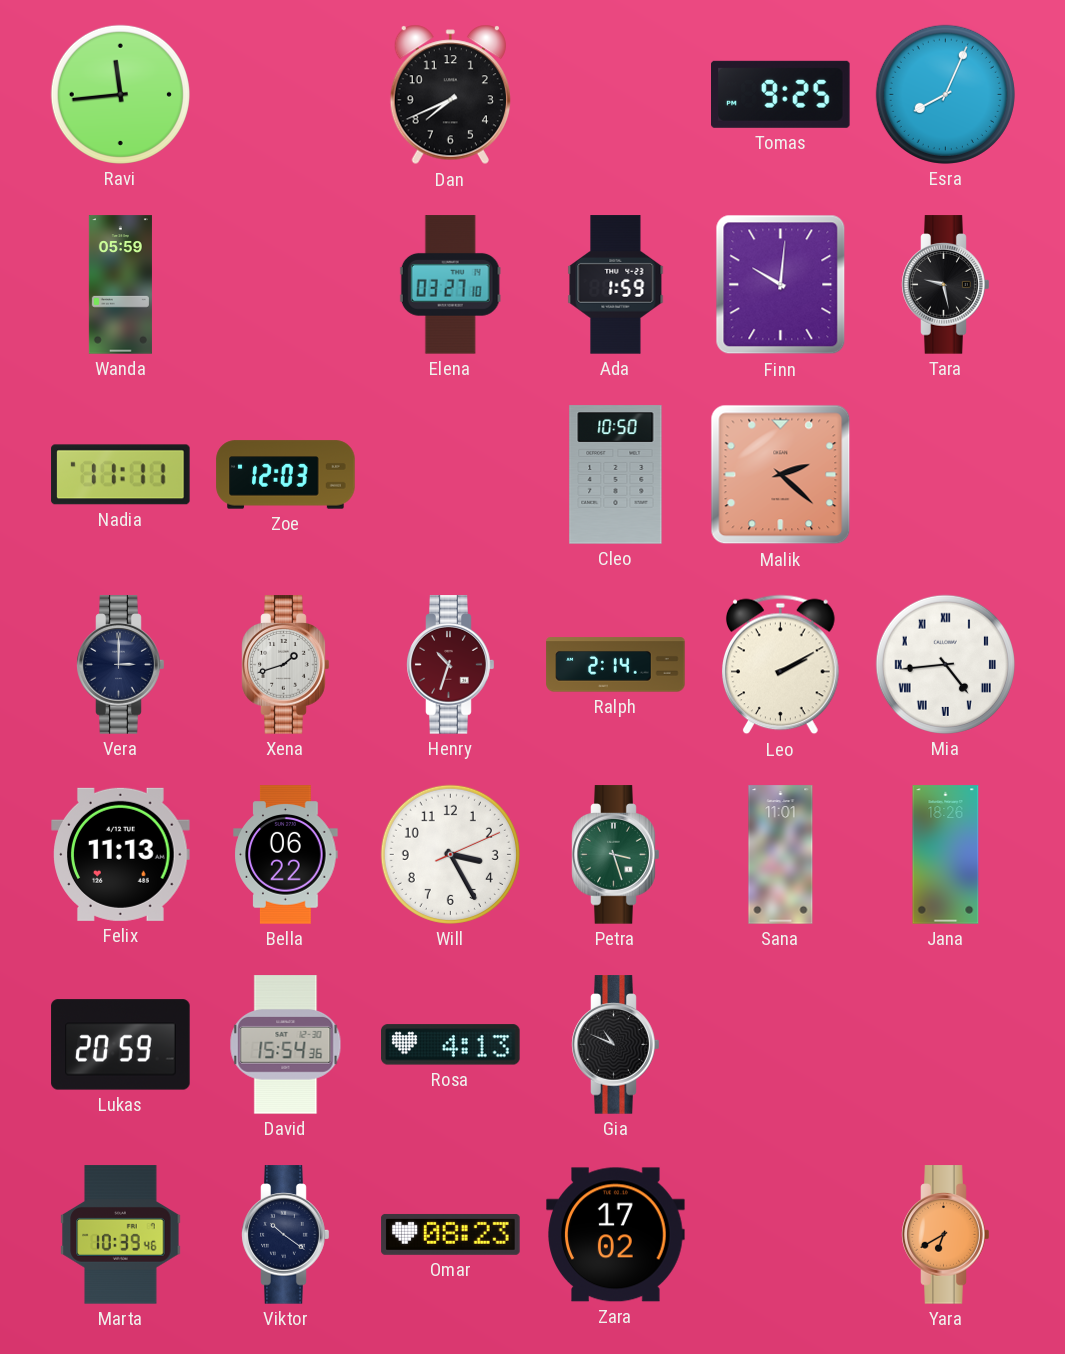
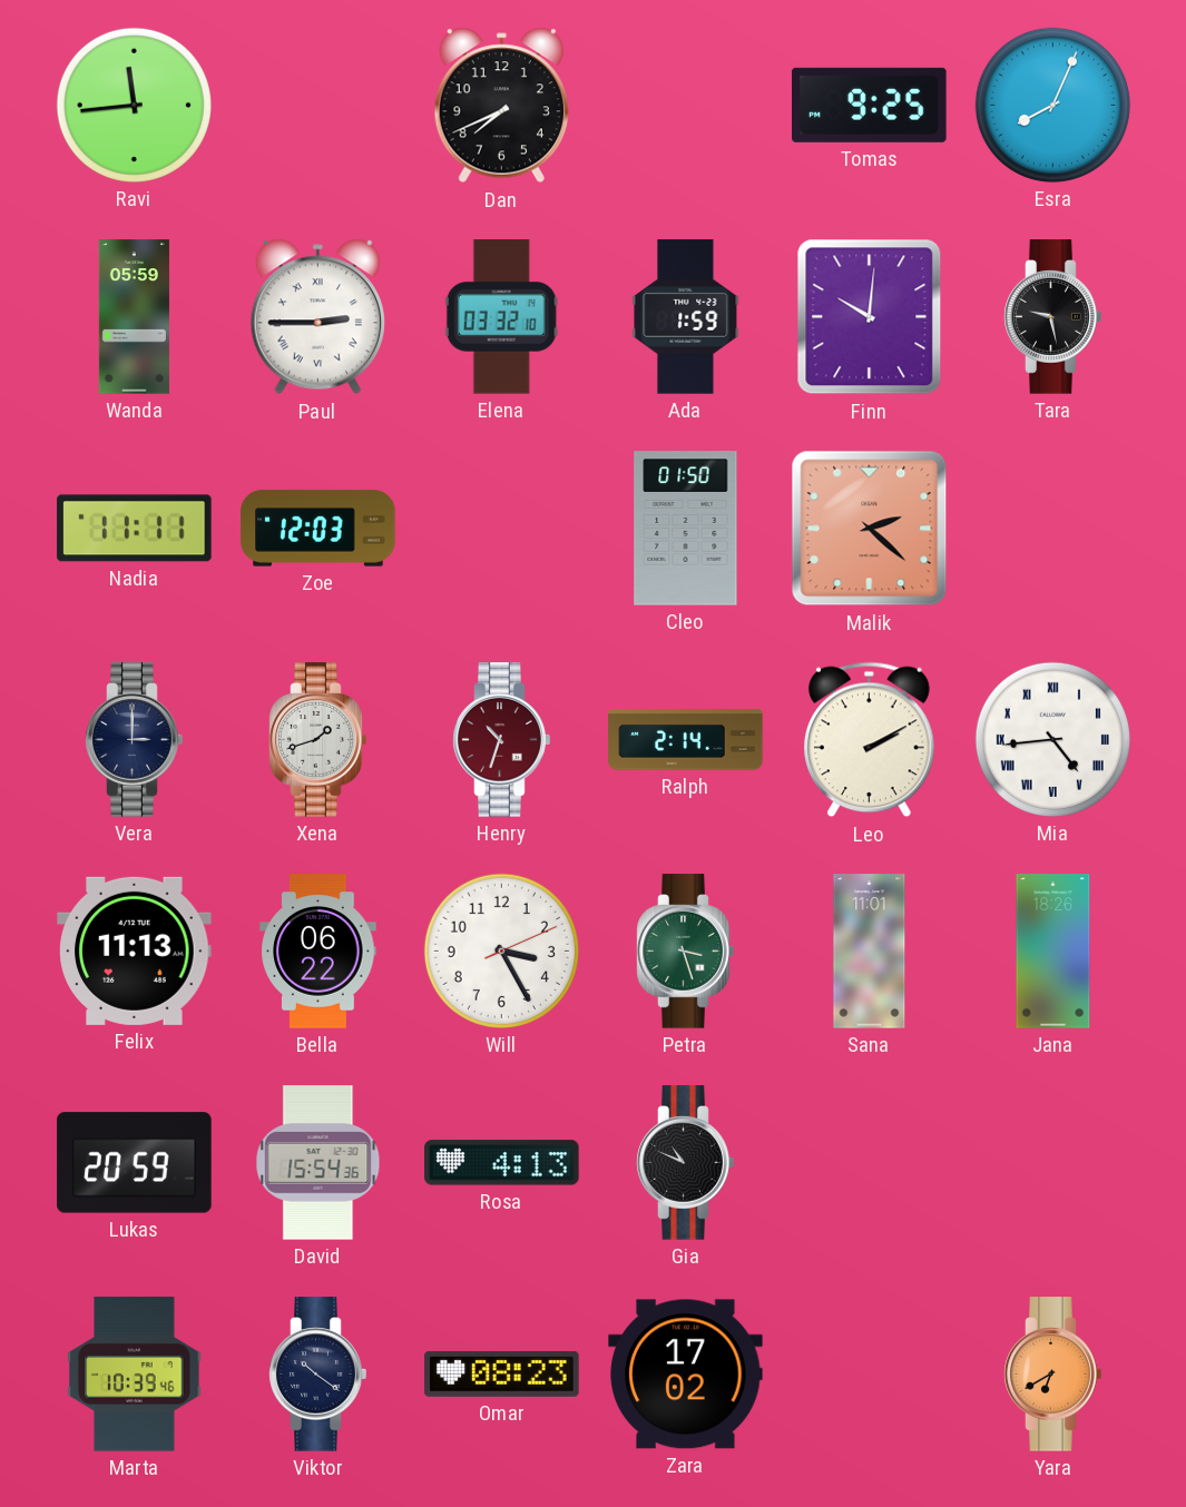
Paul: none -> 2:45
Elena: 03:27 -> 03:32
Cleo: 10:50 -> 01:50
